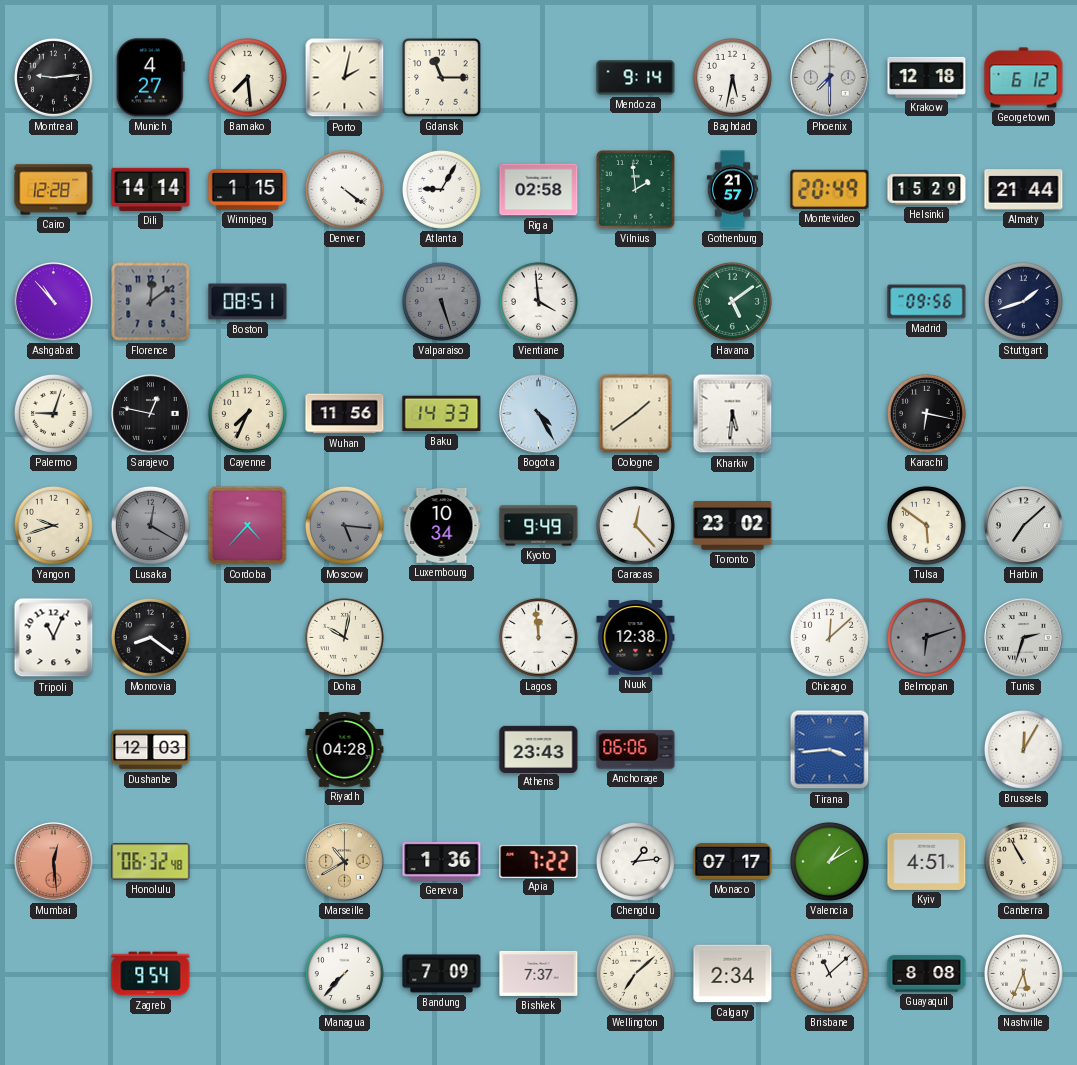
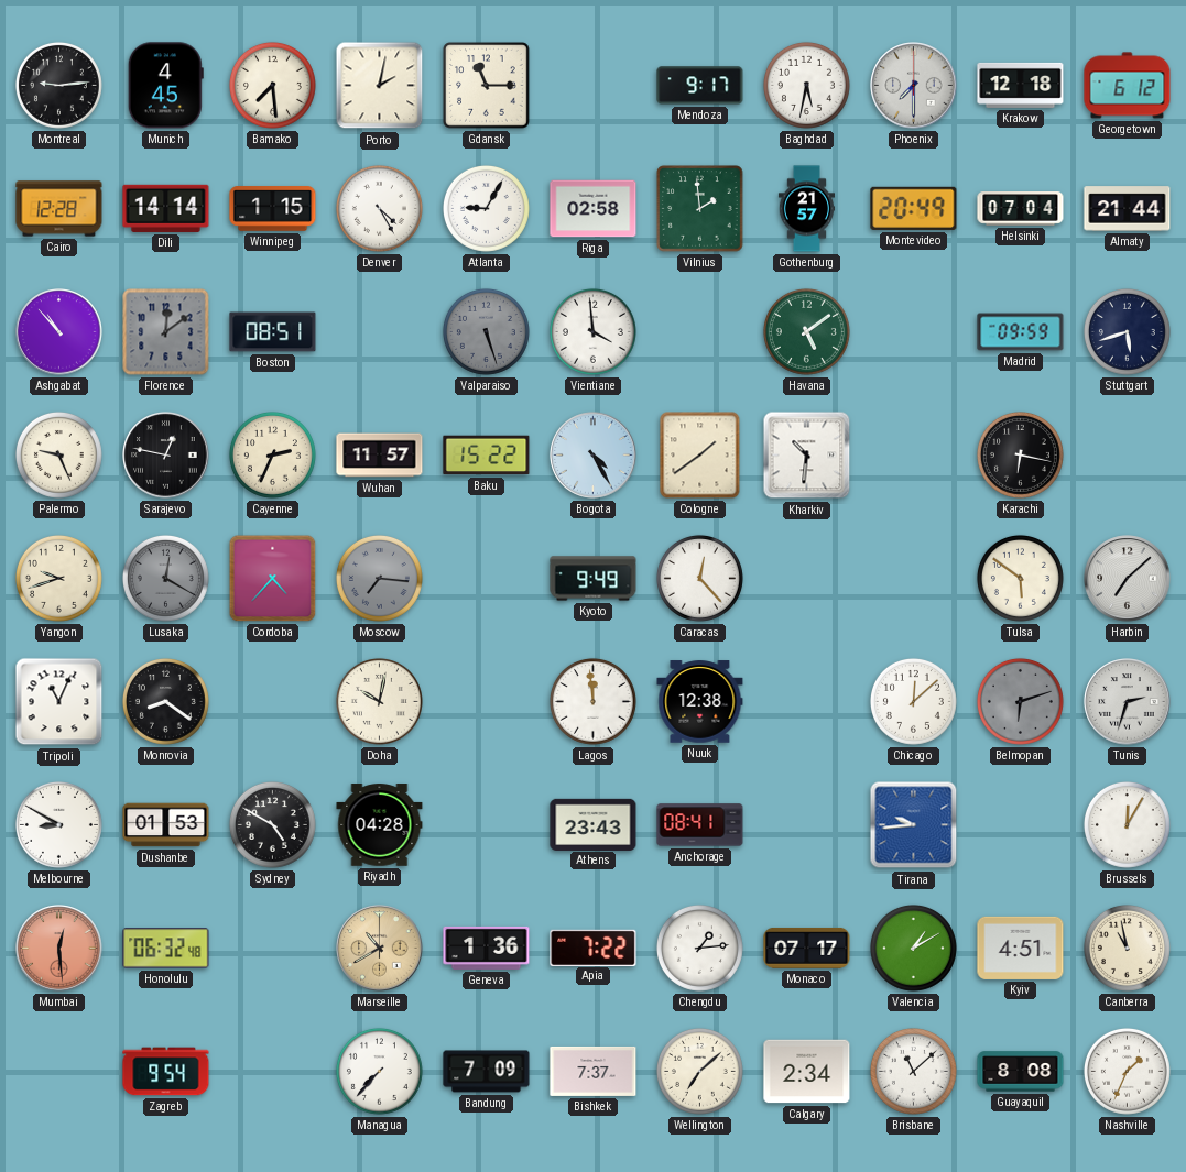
Munich: 4:27 -> 4:45
Mendoza: 9:14 -> 9:17
Denver: 4:21 -> 4:25
Helsinki: 15:29 -> 07:04
Madrid: 09:56 -> 09:59
Stuttgart: 1:42 -> 5:42
Palermo: 9:03 -> 9:26
Cayenne: 7:34 -> 2:34
Wuhan: 11:56 -> 11:57
Baku: 14:33 -> 15:22
Kharkiv: 5:31 -> 10:31
Moscow: 5:16 -> 7:16
Luxembourg: 10:34 -> none
Toronto: 23:02 -> none
Melbourne: none -> 8:50
Dushanbe: 12:03 -> 01:53
Sydney: none -> 4:50
Anchorage: 06:06 -> 08:41
Tirana: 3:44 -> 9:44
Canberra: 10:55 -> 10:58
Nashville: 5:34 -> 1:34
